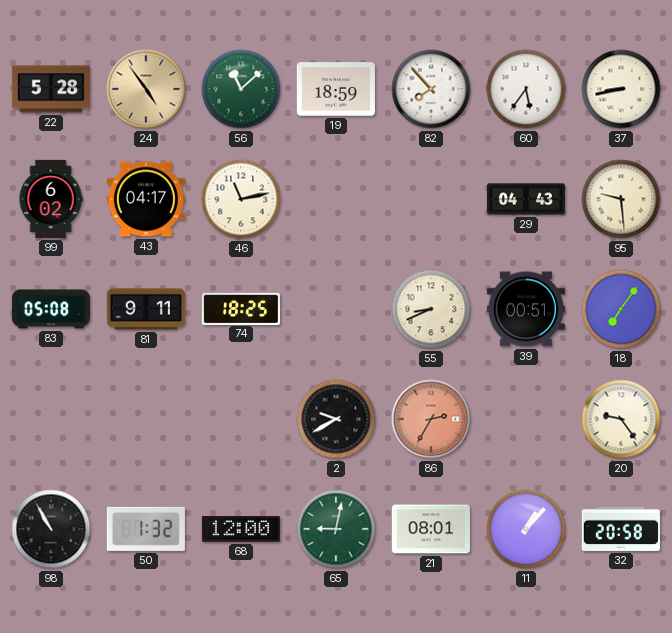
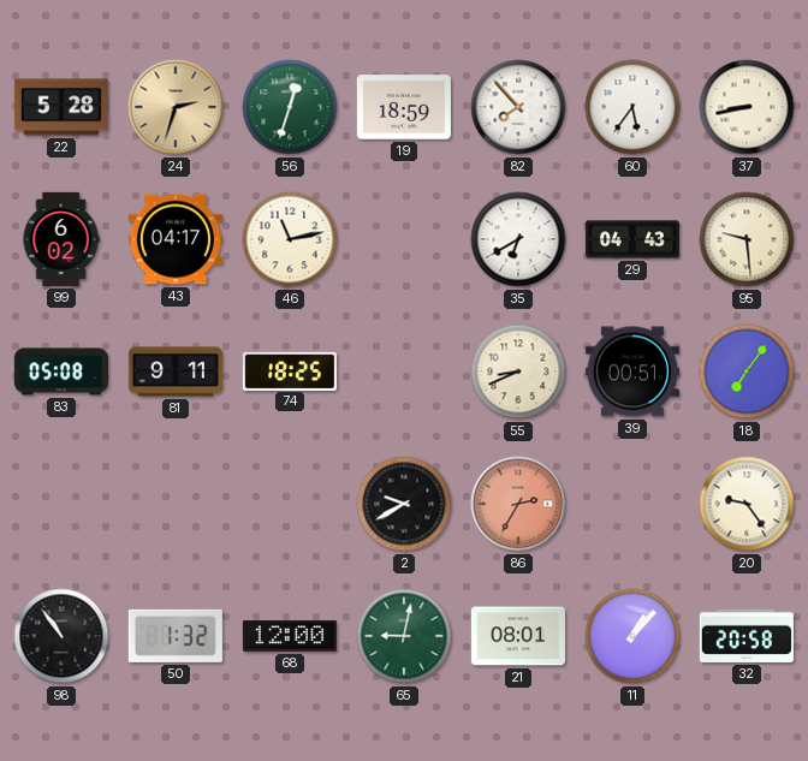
24: 4:54 -> 2:33
56: 11:08 -> 12:33
35: none -> 6:40
98: 10:55 -> 10:54
